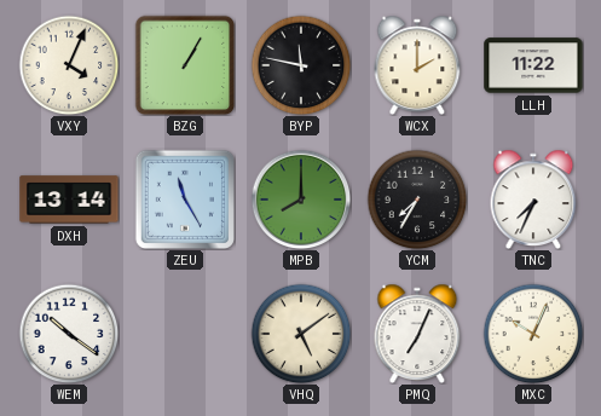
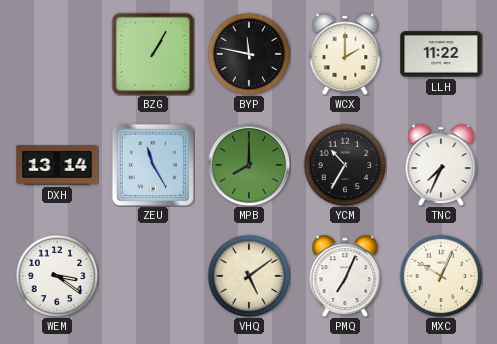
VXY: 4:04 -> none
YCM: 7:35 -> 10:35
WEM: 10:21 -> 3:21
